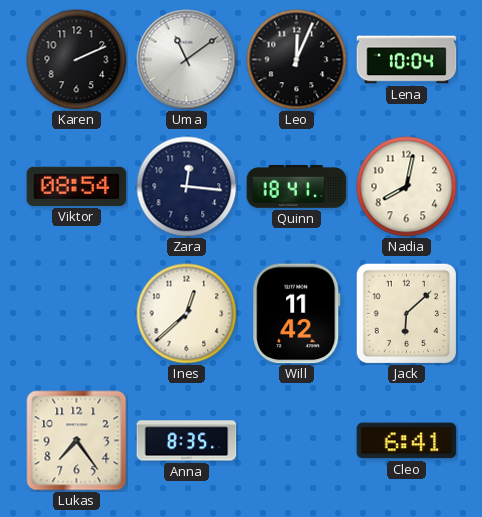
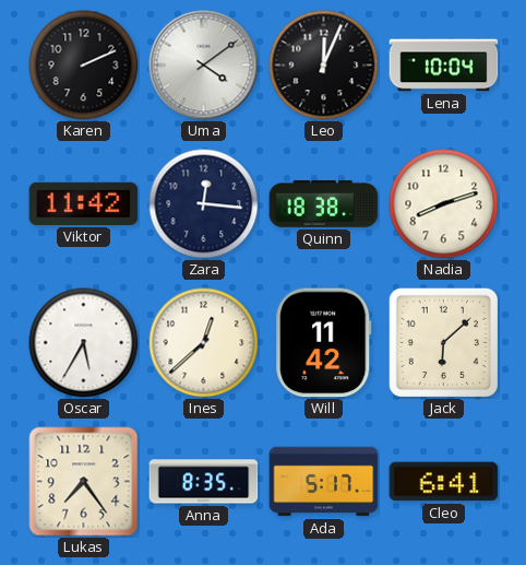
Uma: 11:09 -> 4:09
Viktor: 08:54 -> 11:42
Quinn: 18:41 -> 18:38
Nadia: 8:02 -> 8:12
Oscar: none -> 5:35
Ada: none -> 5:17
